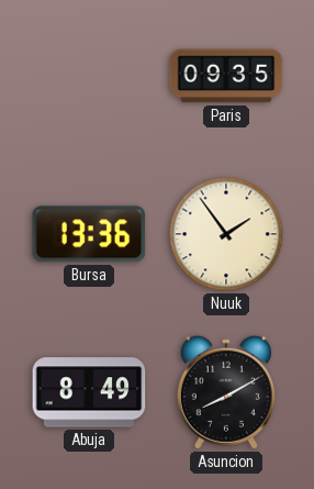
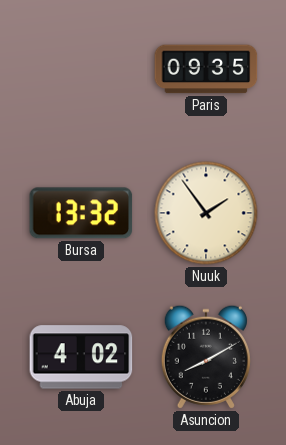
Bursa: 13:36 -> 13:32
Abuja: 8:49 -> 4:02
